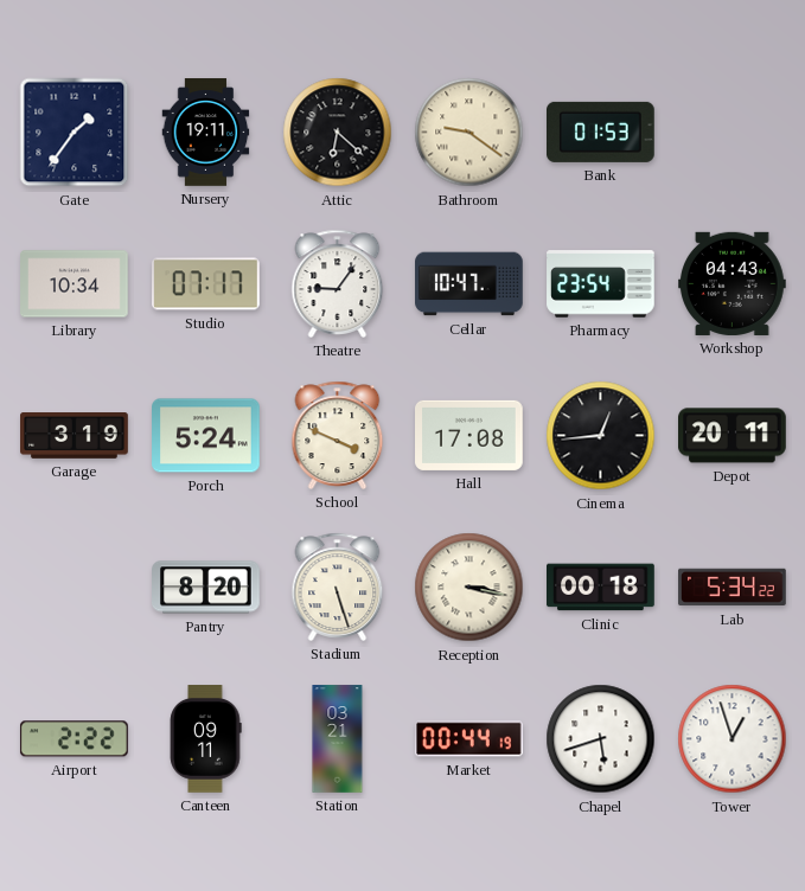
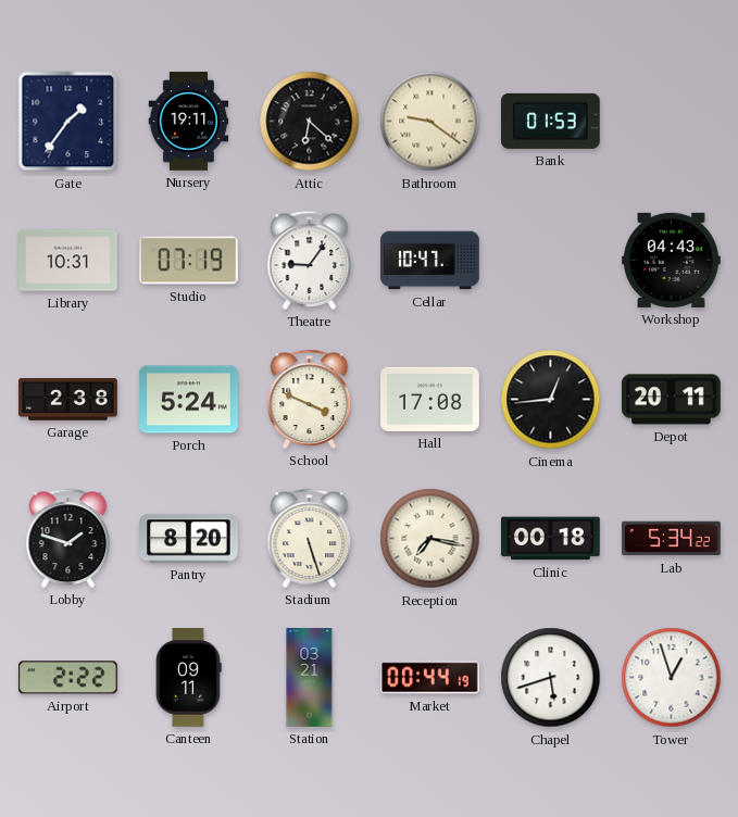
Library: 10:34 -> 10:31
Studio: 07:17 -> 07:19
Pharmacy: 23:54 -> none
Garage: 3:19 -> 2:38
Lobby: none -> 1:48
Reception: 3:17 -> 7:17
